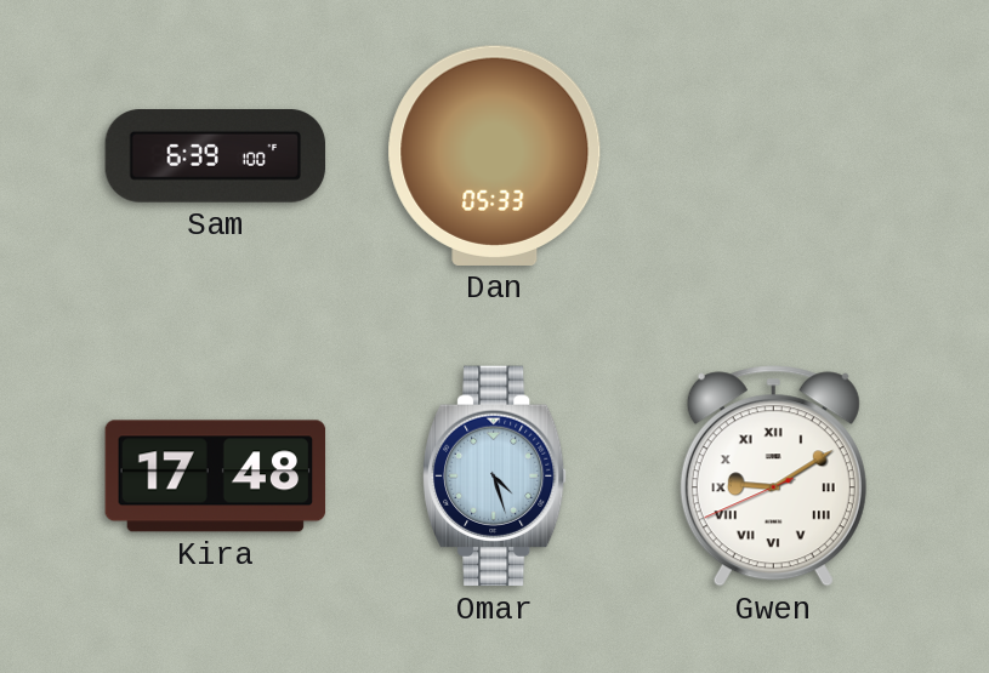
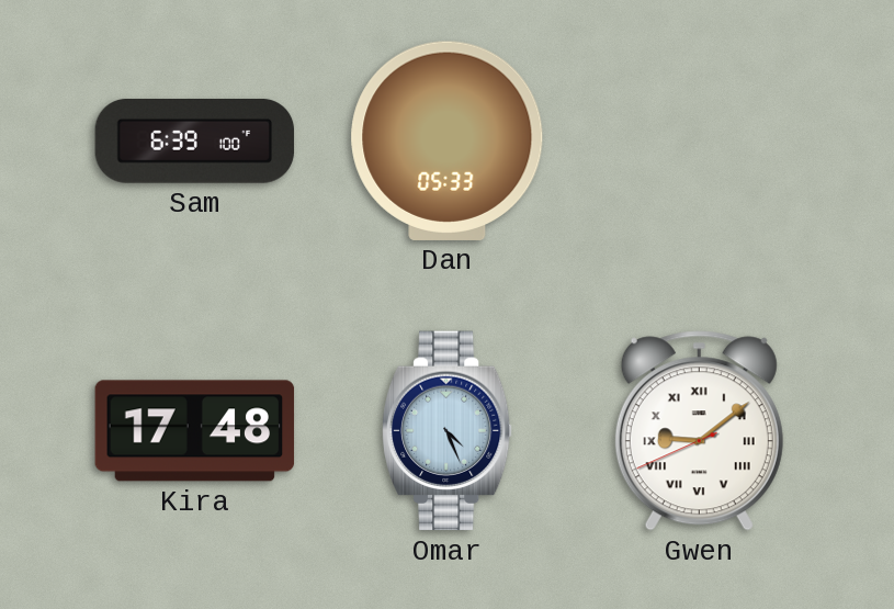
Omar: 4:27 -> 4:26
Gwen: 9:09 -> 9:08
